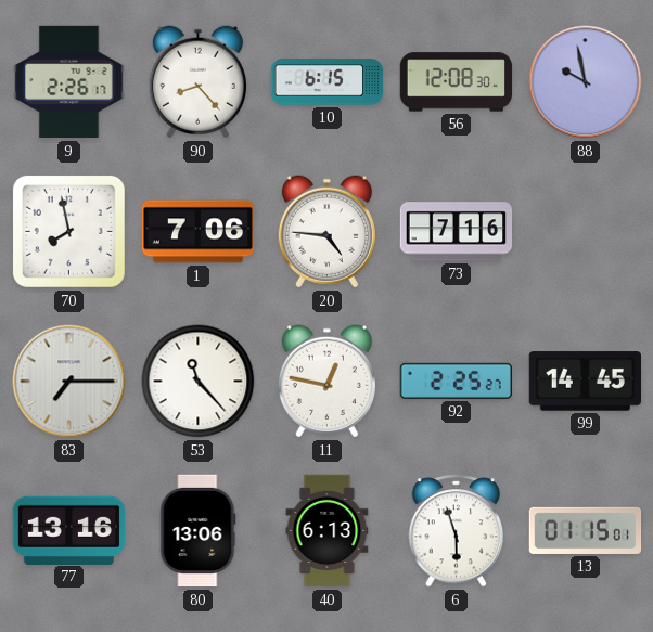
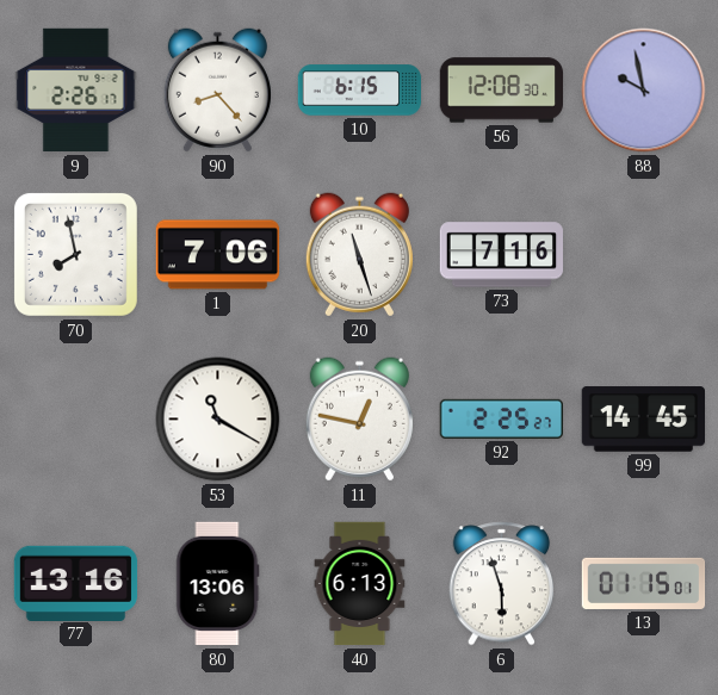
20: 4:46 -> 11:27
83: 7:15 -> none
53: 11:23 -> 11:20
